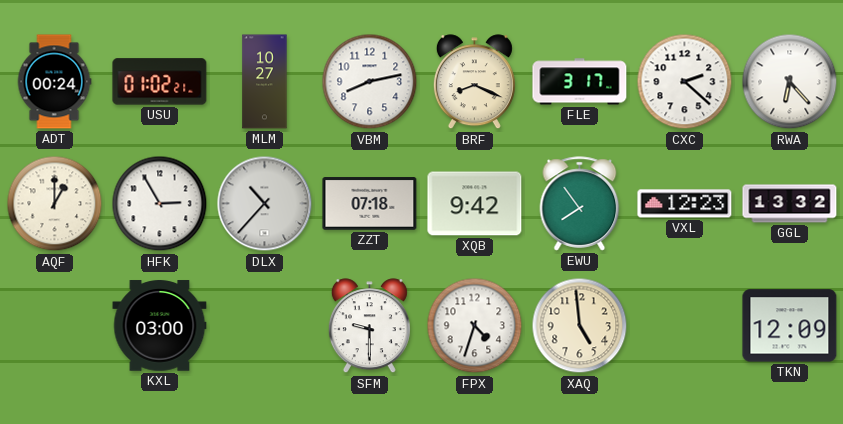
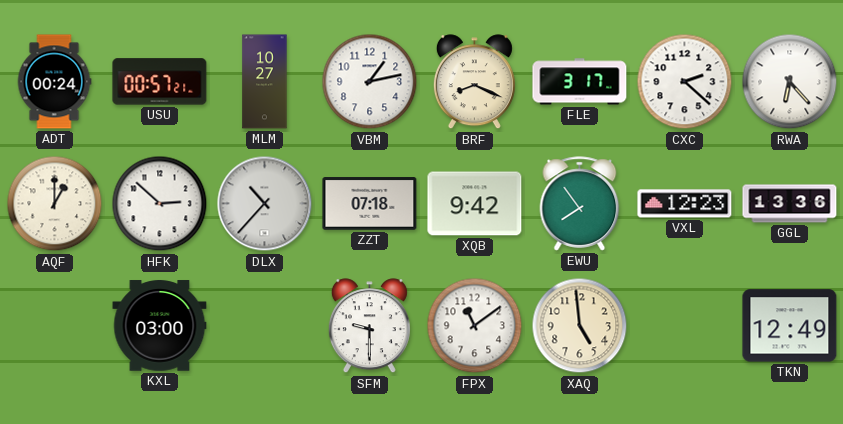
USU: 01:02 -> 00:57
VBM: 8:13 -> 1:13
HFK: 2:55 -> 2:52
GGL: 13:32 -> 13:36
FPX: 4:33 -> 11:09
TKN: 12:09 -> 12:49
